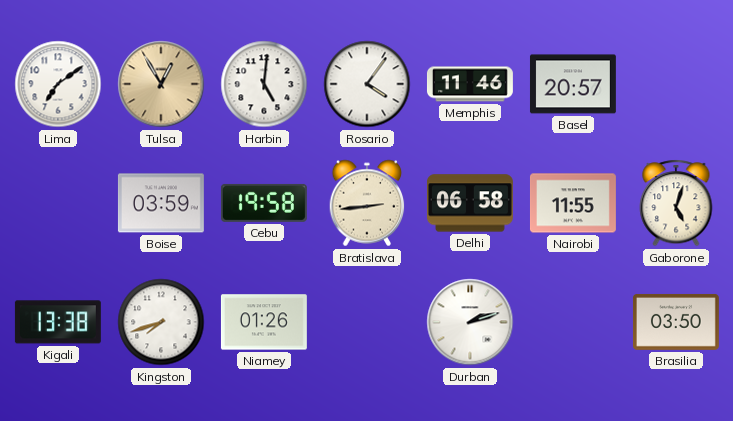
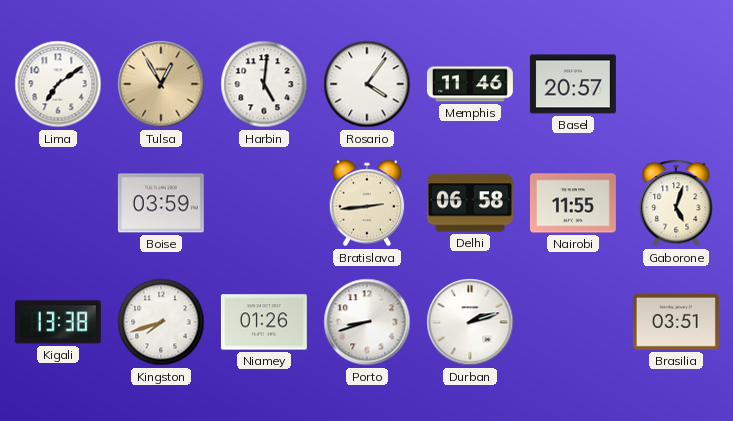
Cebu: 19:58 -> none
Porto: none -> 8:42
Brasilia: 03:50 -> 03:51
